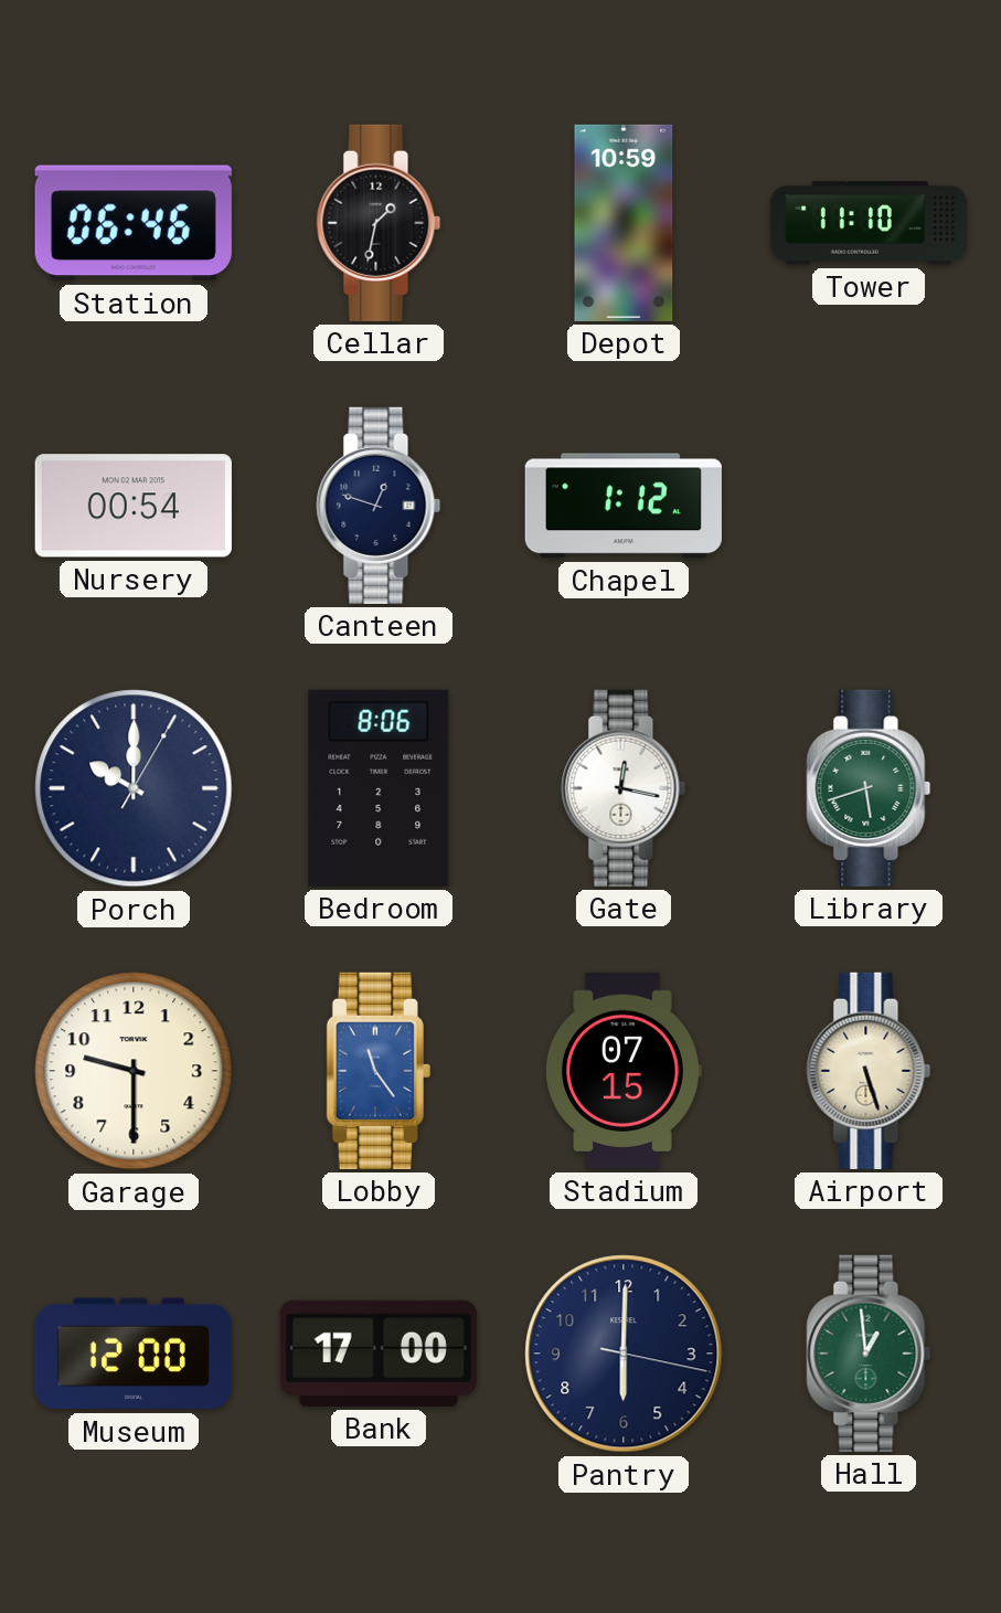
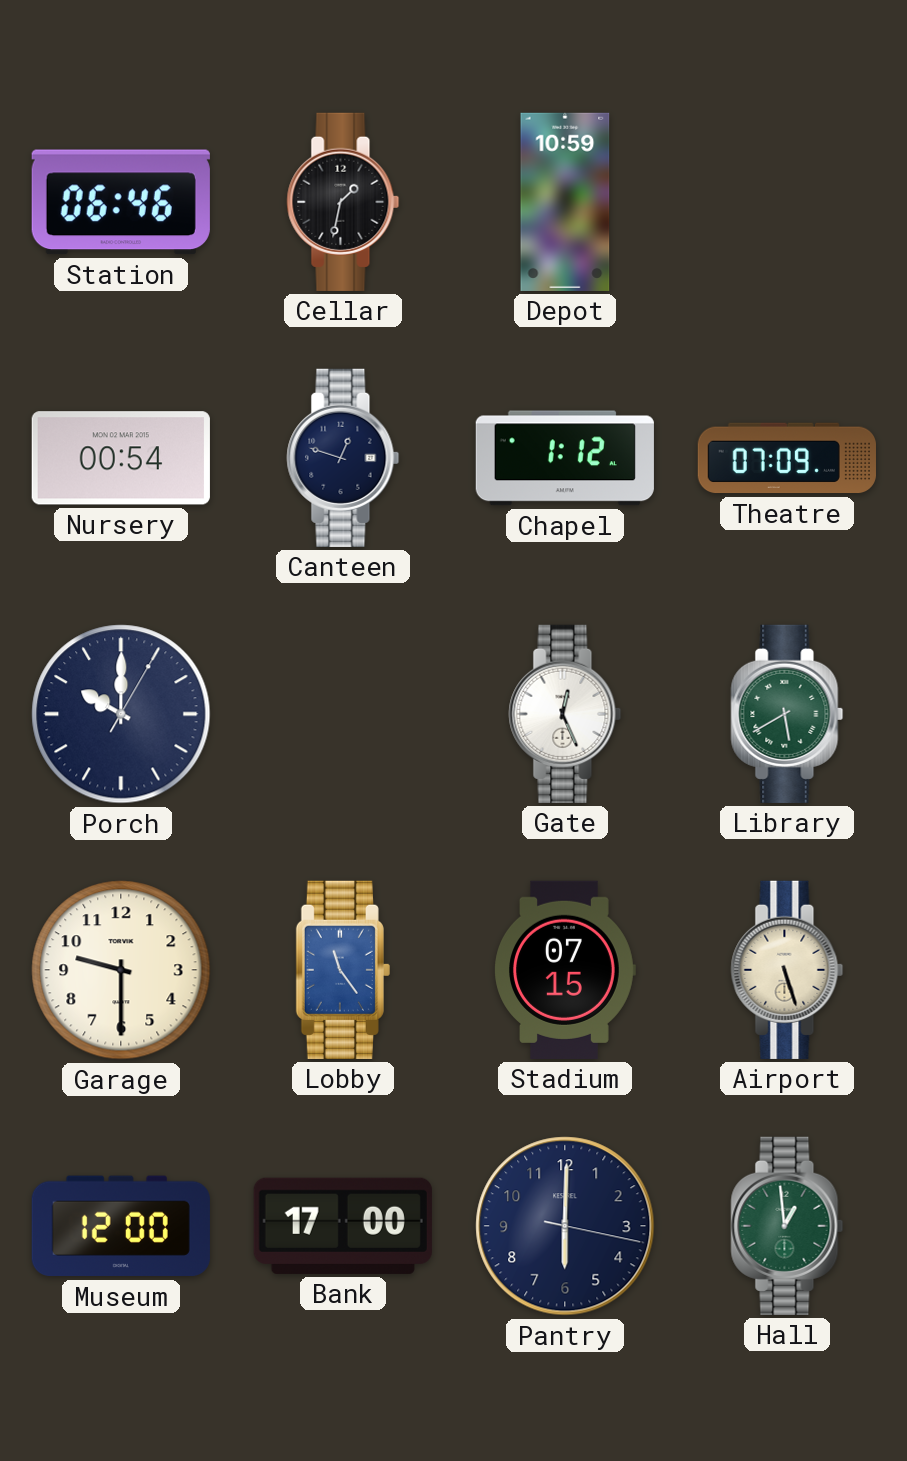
Tower: 11:10 -> none
Theatre: none -> 07:09
Bedroom: 8:06 -> none
Gate: 12:17 -> 12:26
Library: 5:42 -> 5:40
